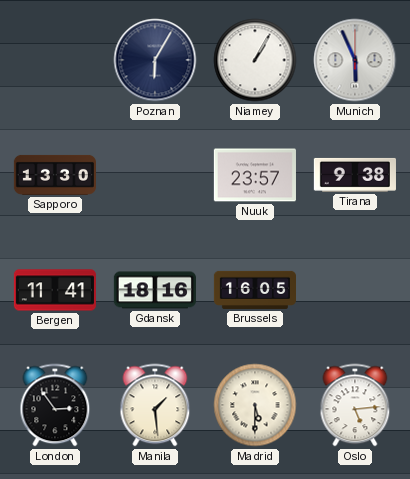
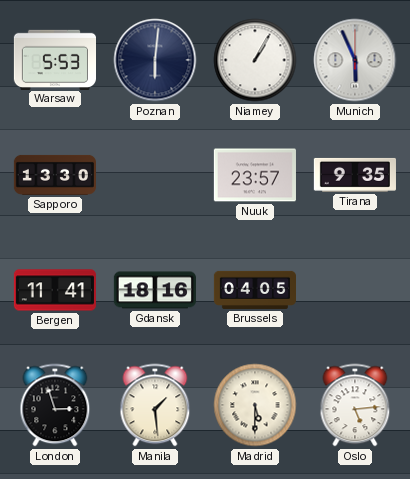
Warsaw: none -> 5:53
Poznan: 6:05 -> 6:01
Tirana: 9:38 -> 9:35
Brussels: 16:05 -> 04:05
London: 2:54 -> 2:57
